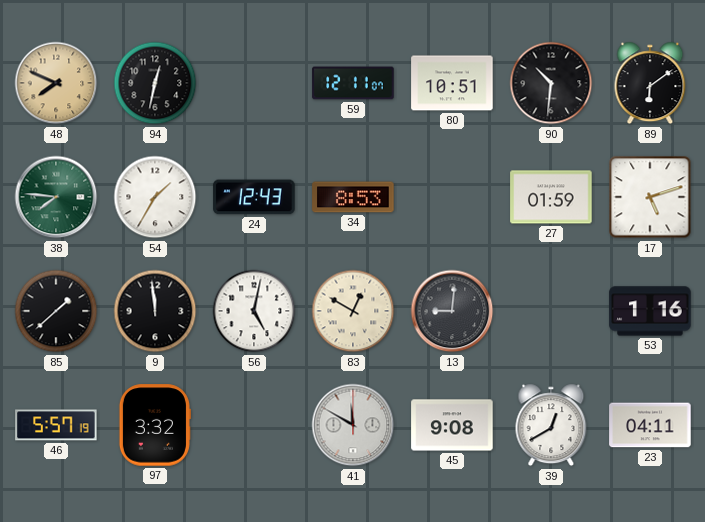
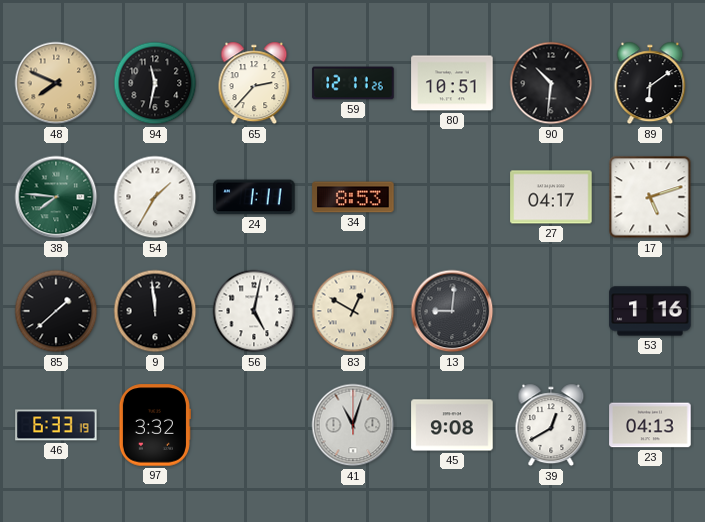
94: 12:32 -> 11:32
65: none -> 2:37
59: 12:11:07 -> 12:11:26
24: 12:43 -> 1:11
27: 01:59 -> 04:17
46: 5:57 -> 6:33
41: 11:50 -> 11:03
23: 04:11 -> 04:13
